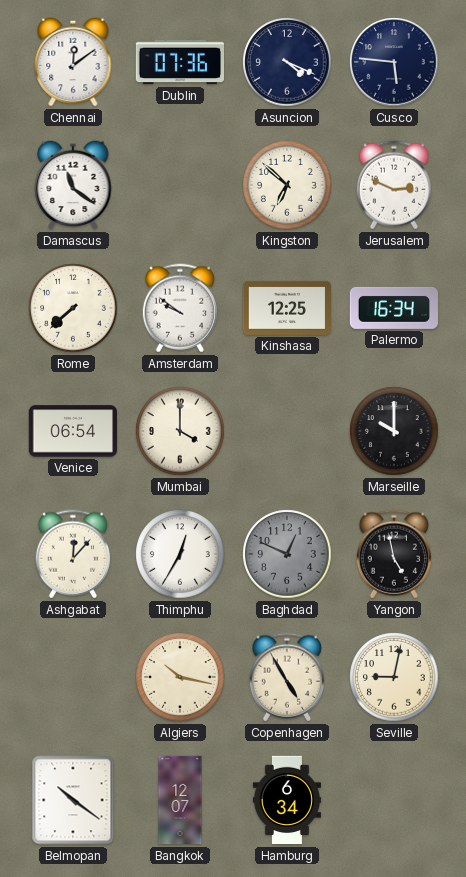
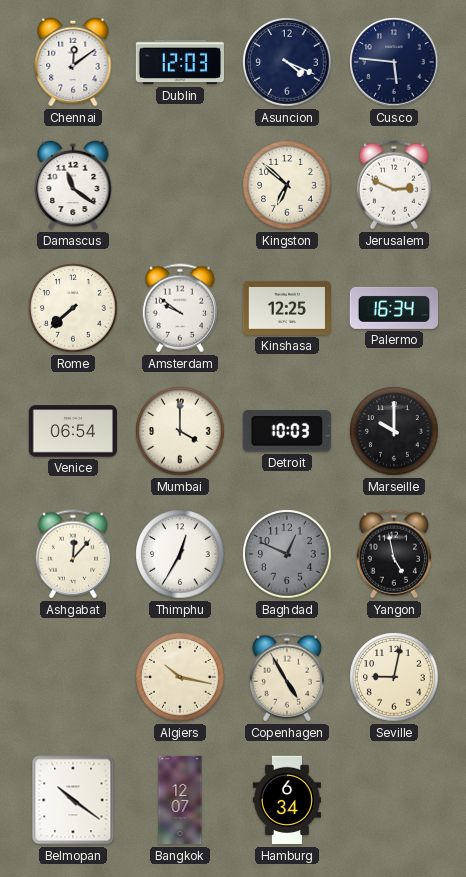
Dublin: 07:36 -> 12:03
Detroit: none -> 10:03
